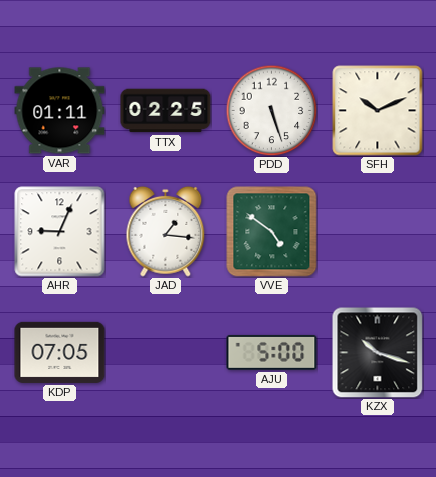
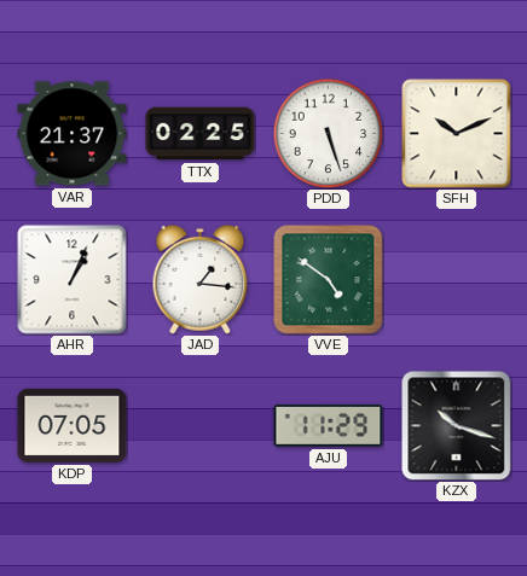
VAR: 01:11 -> 21:37
AHR: 9:04 -> 1:04
AJU: 5:00 -> 11:29
